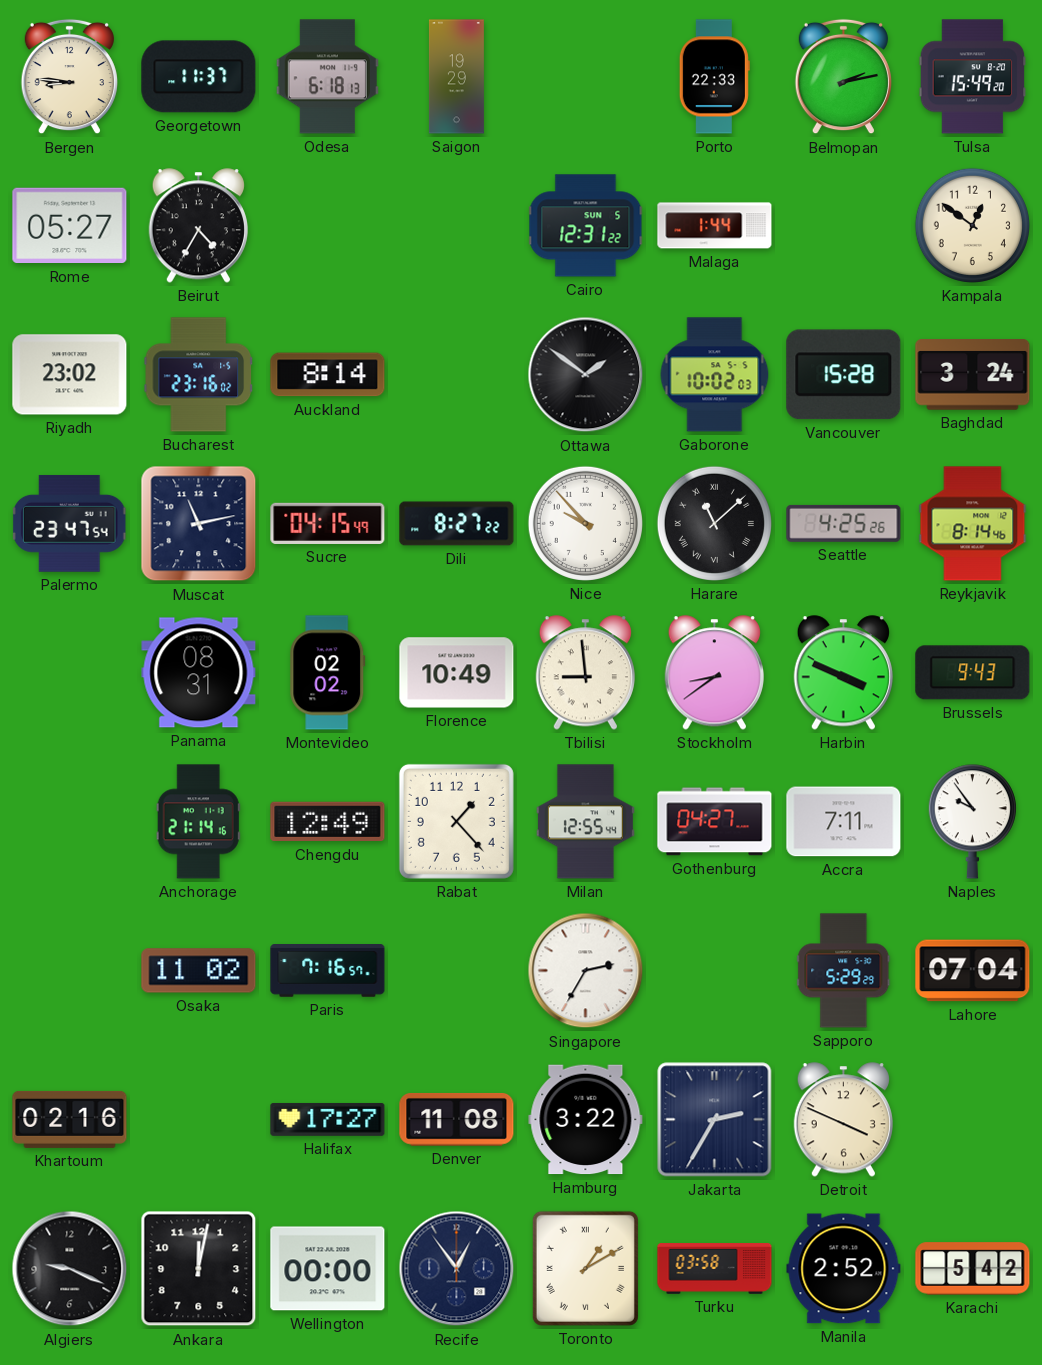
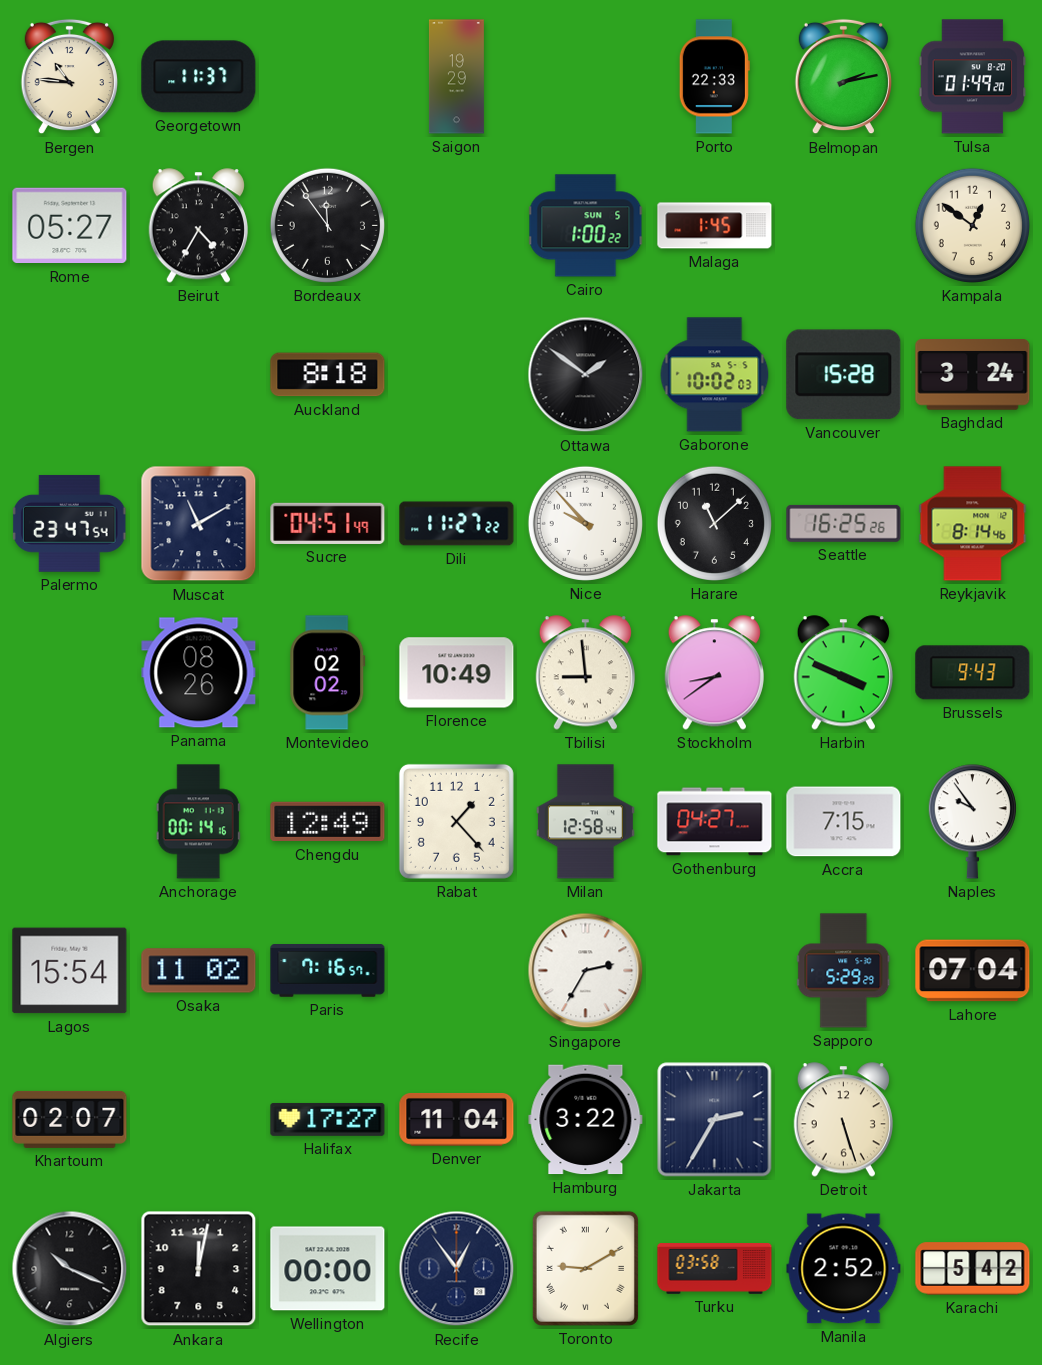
Bergen: 8:46 -> 10:46
Odesa: 6:18 -> none
Tulsa: 15:49 -> 01:49
Bordeaux: none -> 11:54
Cairo: 12:31 -> 1:00
Malaga: 1:44 -> 1:45
Riyadh: 23:02 -> none
Bucharest: 23:16 -> none
Auckland: 8:14 -> 8:18
Muscat: 11:13 -> 11:10
Sucre: 04:15 -> 04:51
Dili: 8:27 -> 11:27
Harare numerals: Roman -> Arabic
Seattle: 4:25 -> 16:25
Panama: 08:31 -> 08:26
Anchorage: 21:14 -> 00:14
Milan: 12:55 -> 12:58
Accra: 7:11 -> 7:15
Lagos: none -> 15:54
Khartoum: 02:16 -> 02:07
Denver: 11:08 -> 11:04
Detroit: 3:49 -> 5:27
Algiers: 9:19 -> 10:19
Toronto: 1:10 -> 9:10
